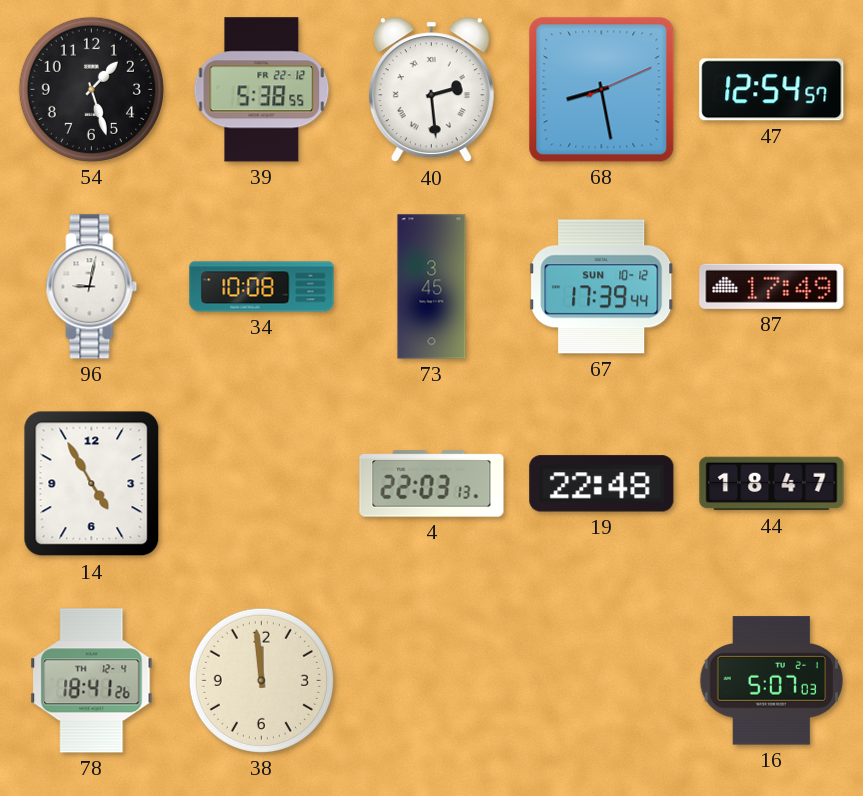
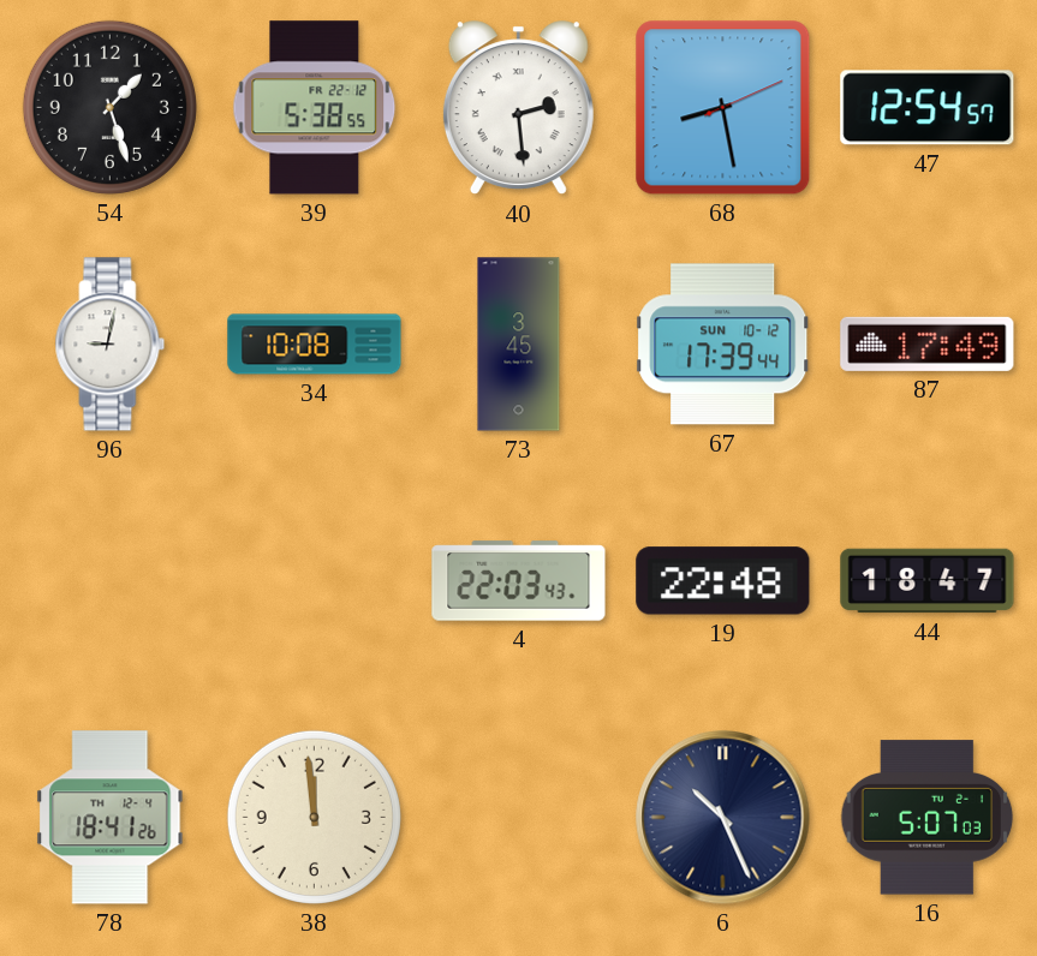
14: 4:55 -> none
4: 22:03:13 -> 22:03:43
6: none -> 10:26
